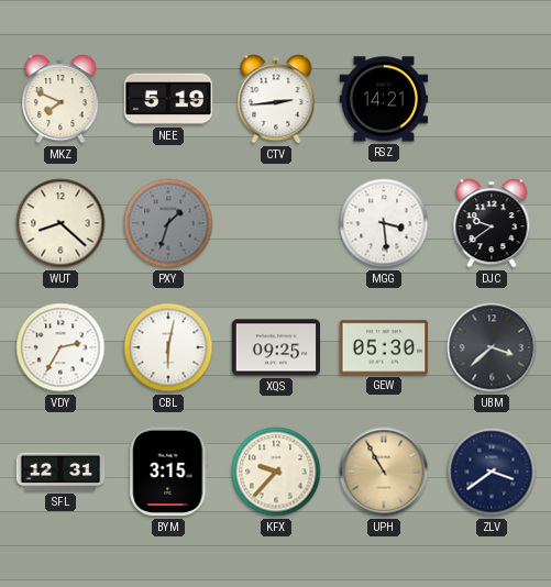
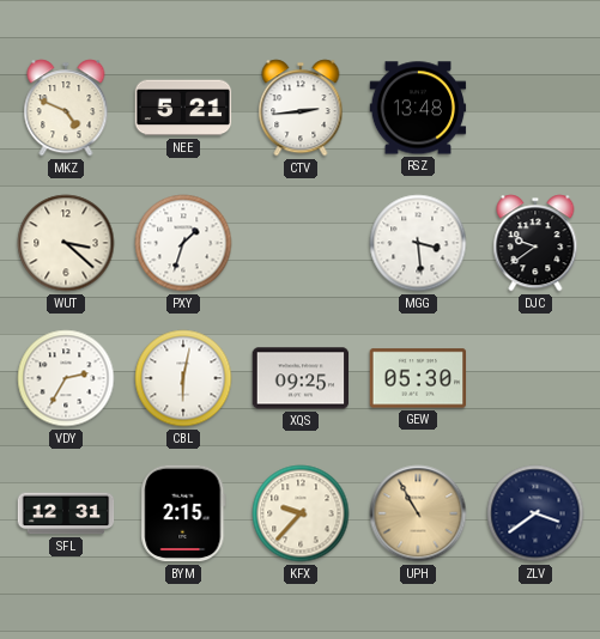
MKZ: 7:49 -> 4:49
NEE: 5:19 -> 5:21
RSZ: 14:21 -> 13:48
WUT: 8:22 -> 3:22
PXY dial: grey -> white
UBM: 3:38 -> none
BYM: 3:15 -> 2:15
